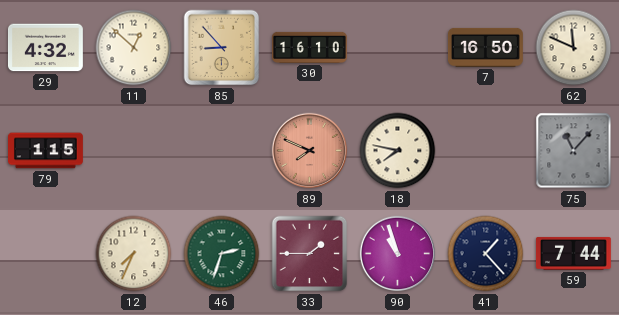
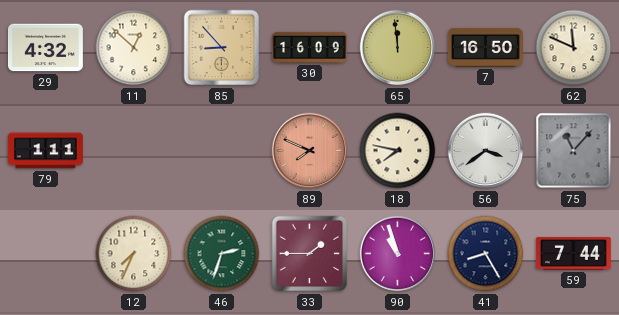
30: 16:10 -> 16:09
65: none -> 11:59
79: 1:15 -> 1:11
56: none -> 3:39
41: 1:23 -> 8:25
